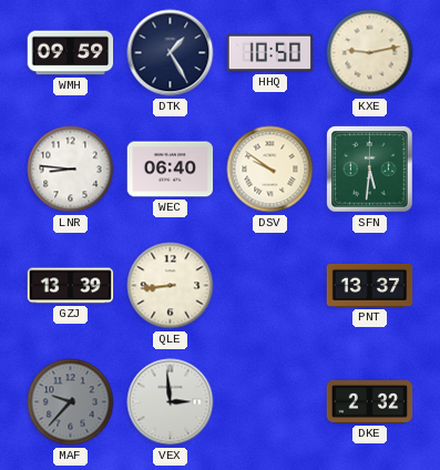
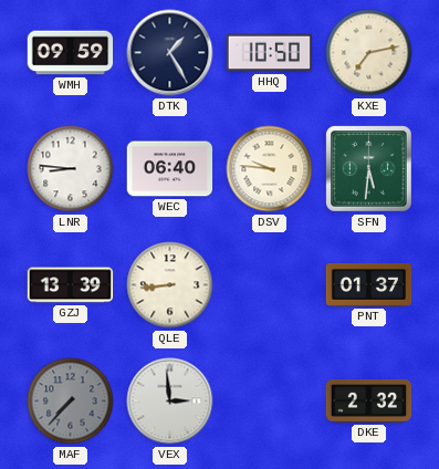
KXE: 9:13 -> 7:13
DSV: 9:51 -> 9:46
PNT: 13:37 -> 01:37
MAF: 9:37 -> 7:37
